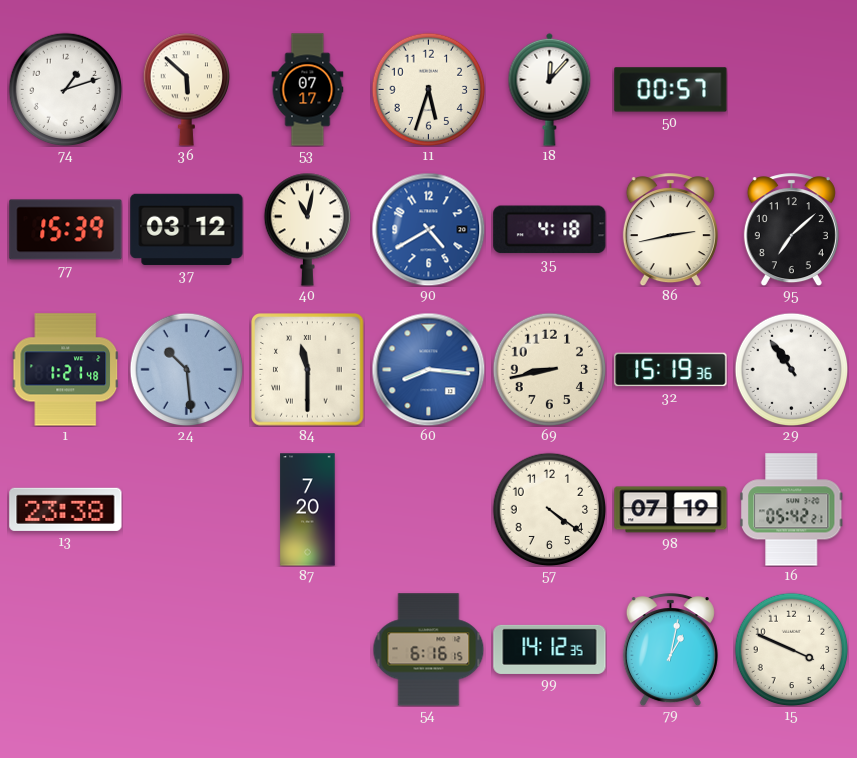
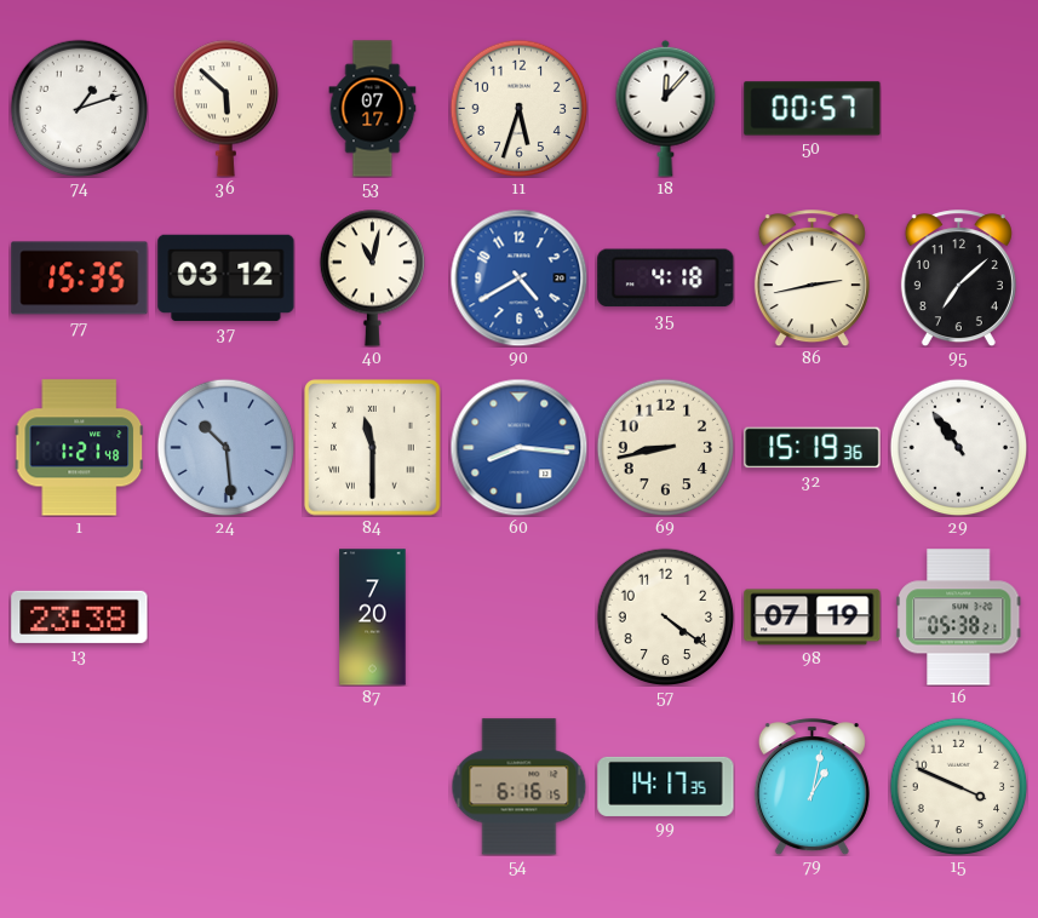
77: 15:39 -> 15:35
16: 05:42 -> 05:38
99: 14:12 -> 14:17
